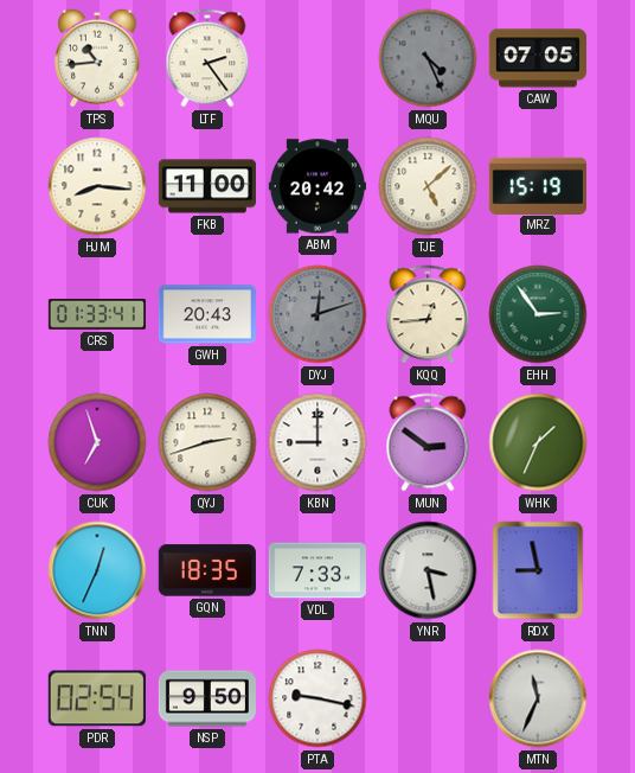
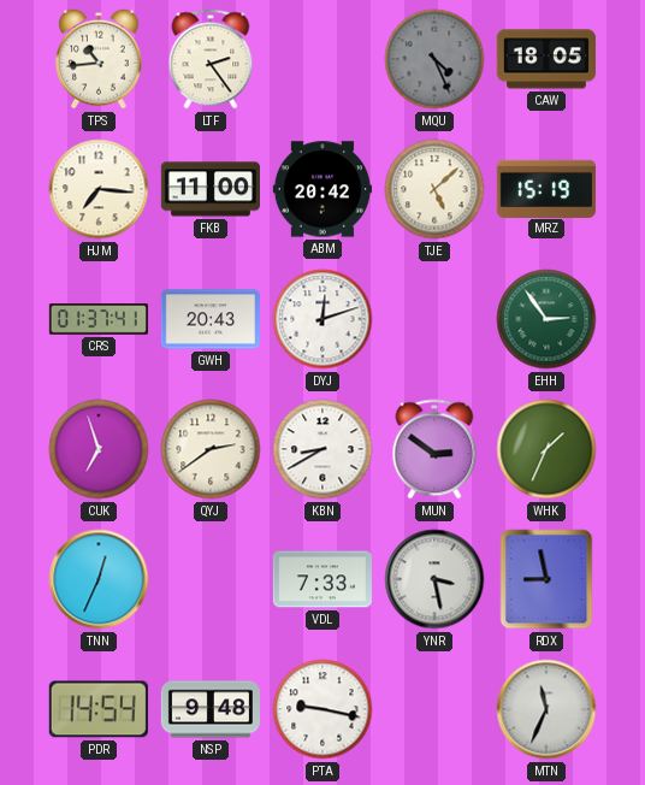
CAW: 07:05 -> 18:05
HJM: 8:16 -> 7:16
CRS: 01:33 -> 01:37
DYJ dial: grey -> white
KQQ: 12:44 -> none
QYJ: 2:42 -> 2:39
KBN: 9:00 -> 8:40
GQN: 18:35 -> none
PDR: 02:54 -> 14:54
NSP: 9:50 -> 9:48
